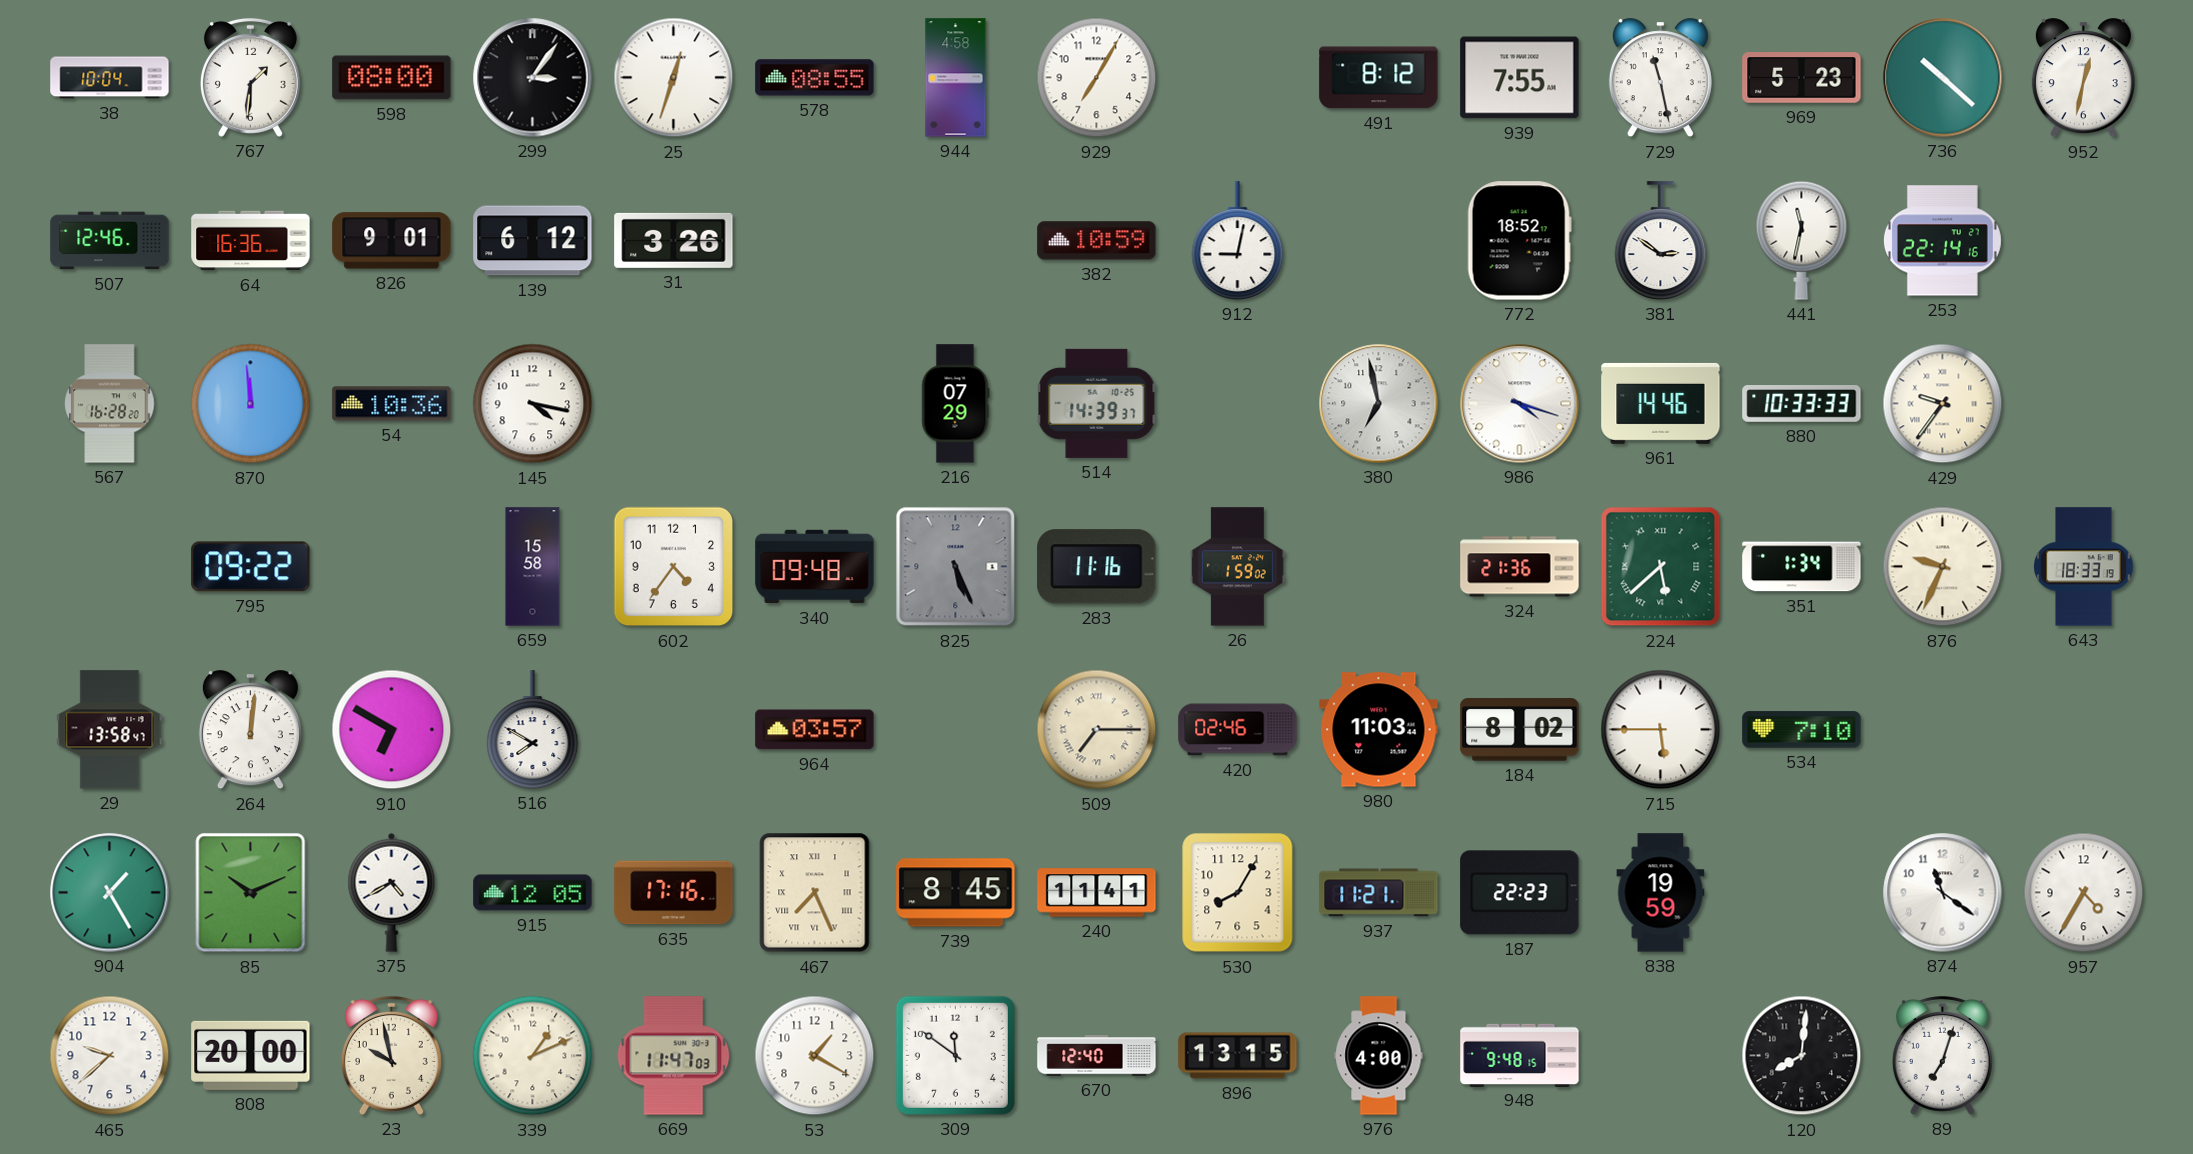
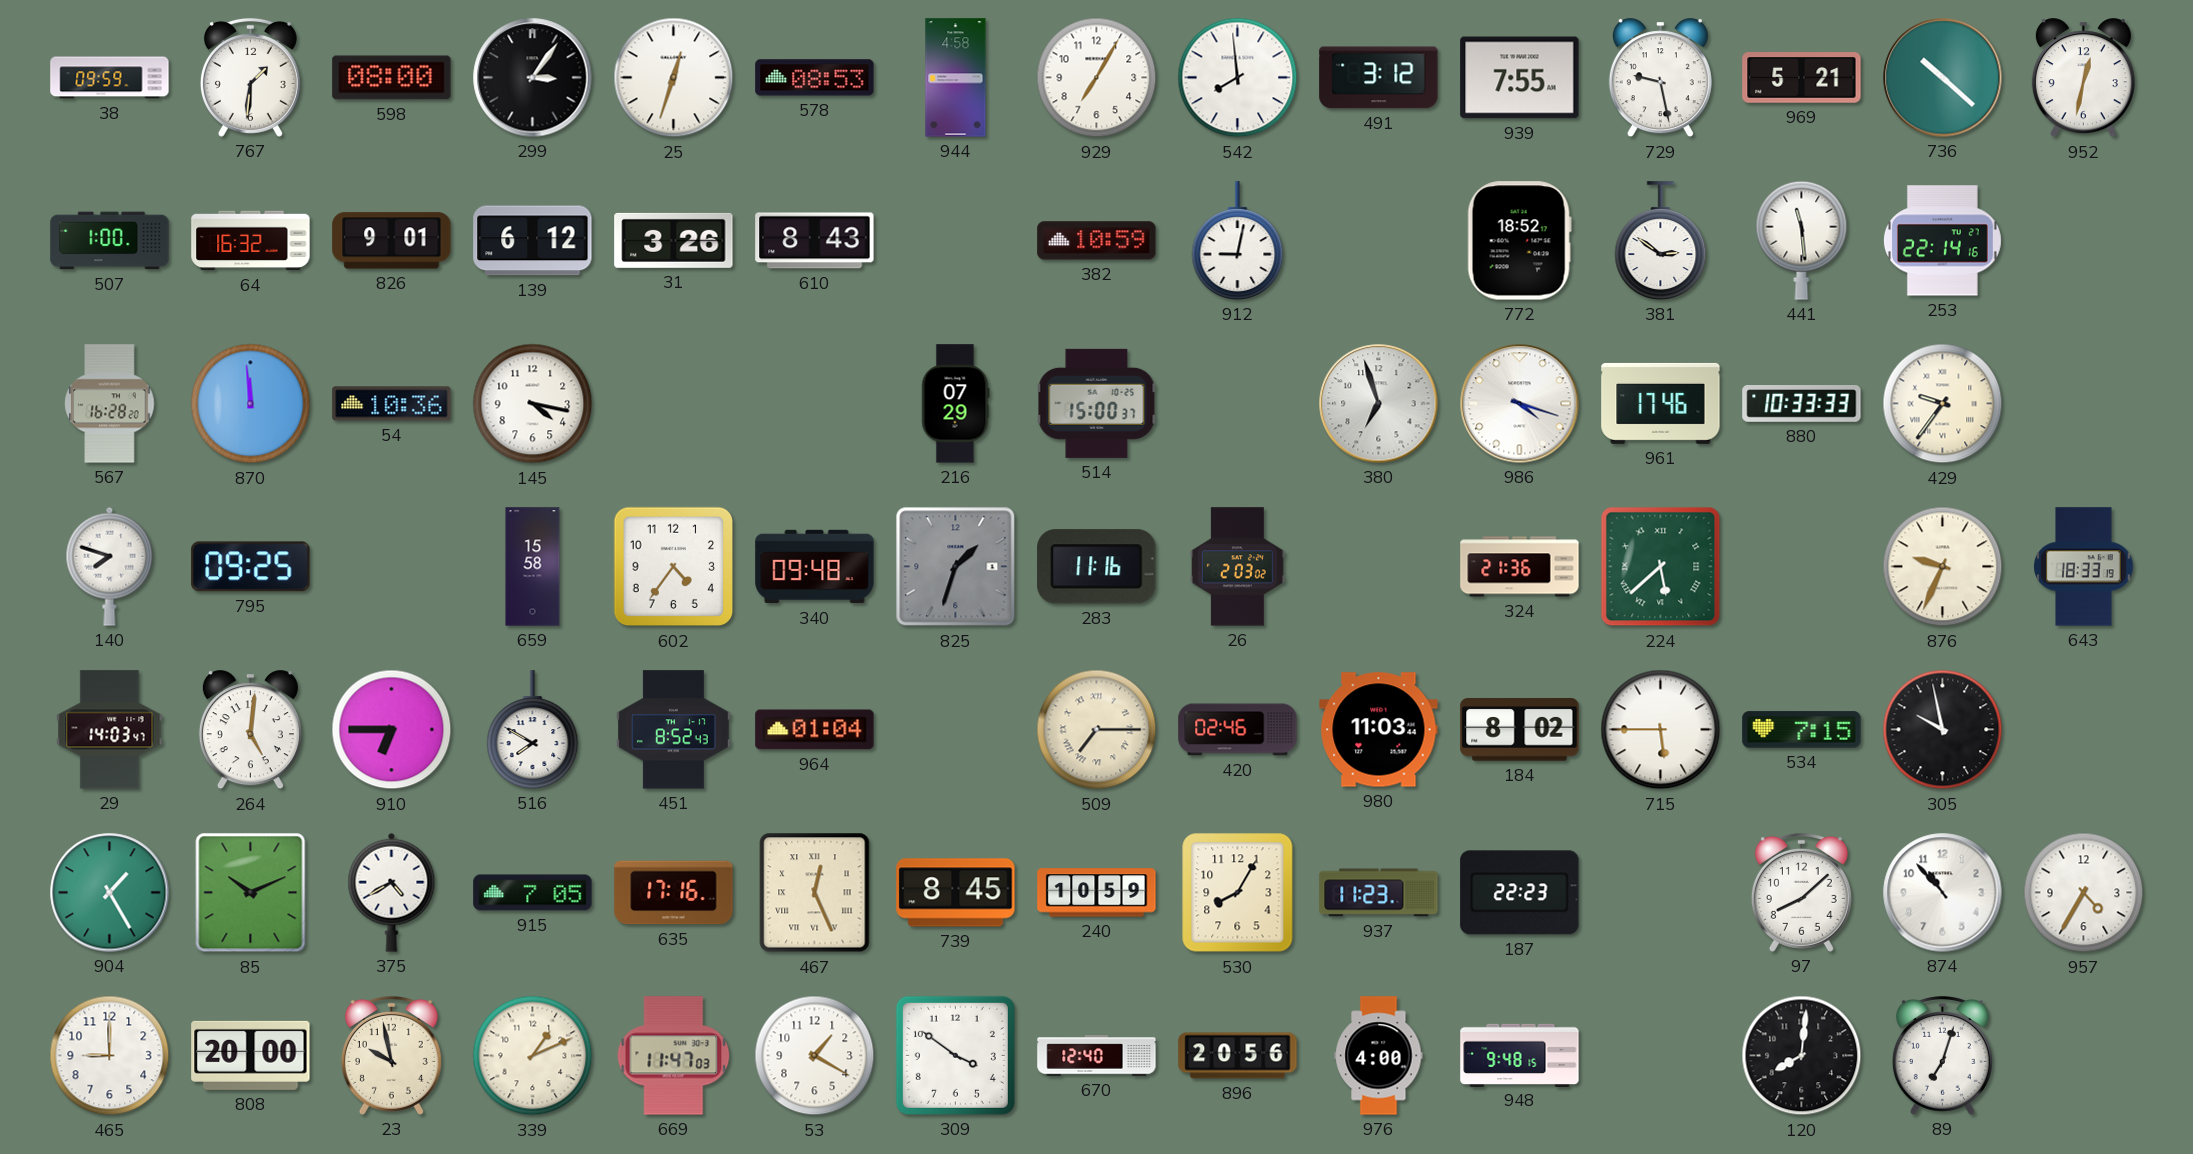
38: 10:04 -> 09:59
578: 08:55 -> 08:53
542: none -> 7:59
491: 8:12 -> 3:12
729: 11:28 -> 9:28
969: 5:23 -> 5:21
507: 12:46 -> 1:00
64: 16:36 -> 16:32
610: none -> 8:43
441: 11:32 -> 11:29
514: 14:39 -> 15:00
380: 6:58 -> 6:57
961: 14:46 -> 17:46
140: none -> 7:48
795: 09:22 -> 09:25
825: 5:26 -> 1:33
26: 1:59 -> 2:03
351: 1:34 -> none
29: 13:58 -> 14:03
264: 12:01 -> 5:01
910: 6:50 -> 6:45
451: none -> 8:52
964: 03:57 -> 01:04
534: 7:10 -> 7:15
305: none -> 9:58
915: 12:05 -> 7:05
467: 7:26 -> 12:26
240: 11:41 -> 10:59
937: 11:21 -> 11:23
838: 19:59 -> none
97: none -> 8:08
874: 11:21 -> 10:53
465: 9:38 -> 9:00
309: 11:51 -> 3:51
896: 13:15 -> 20:56
